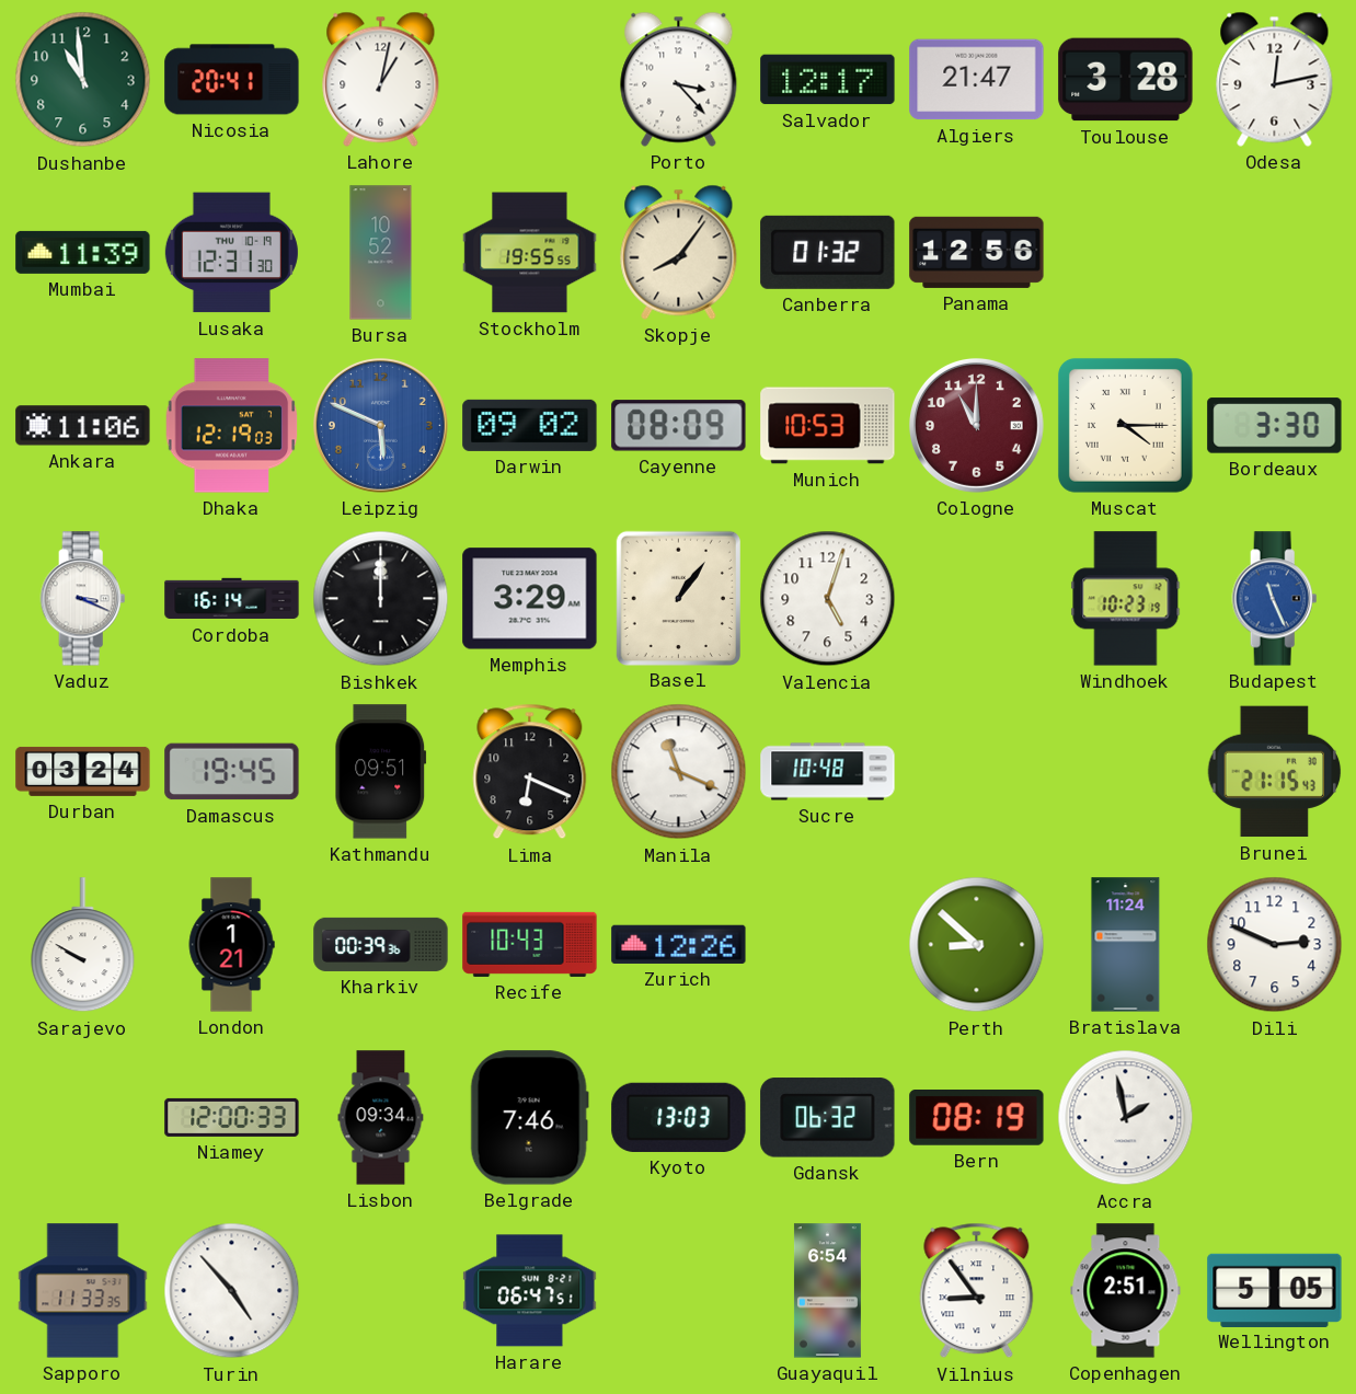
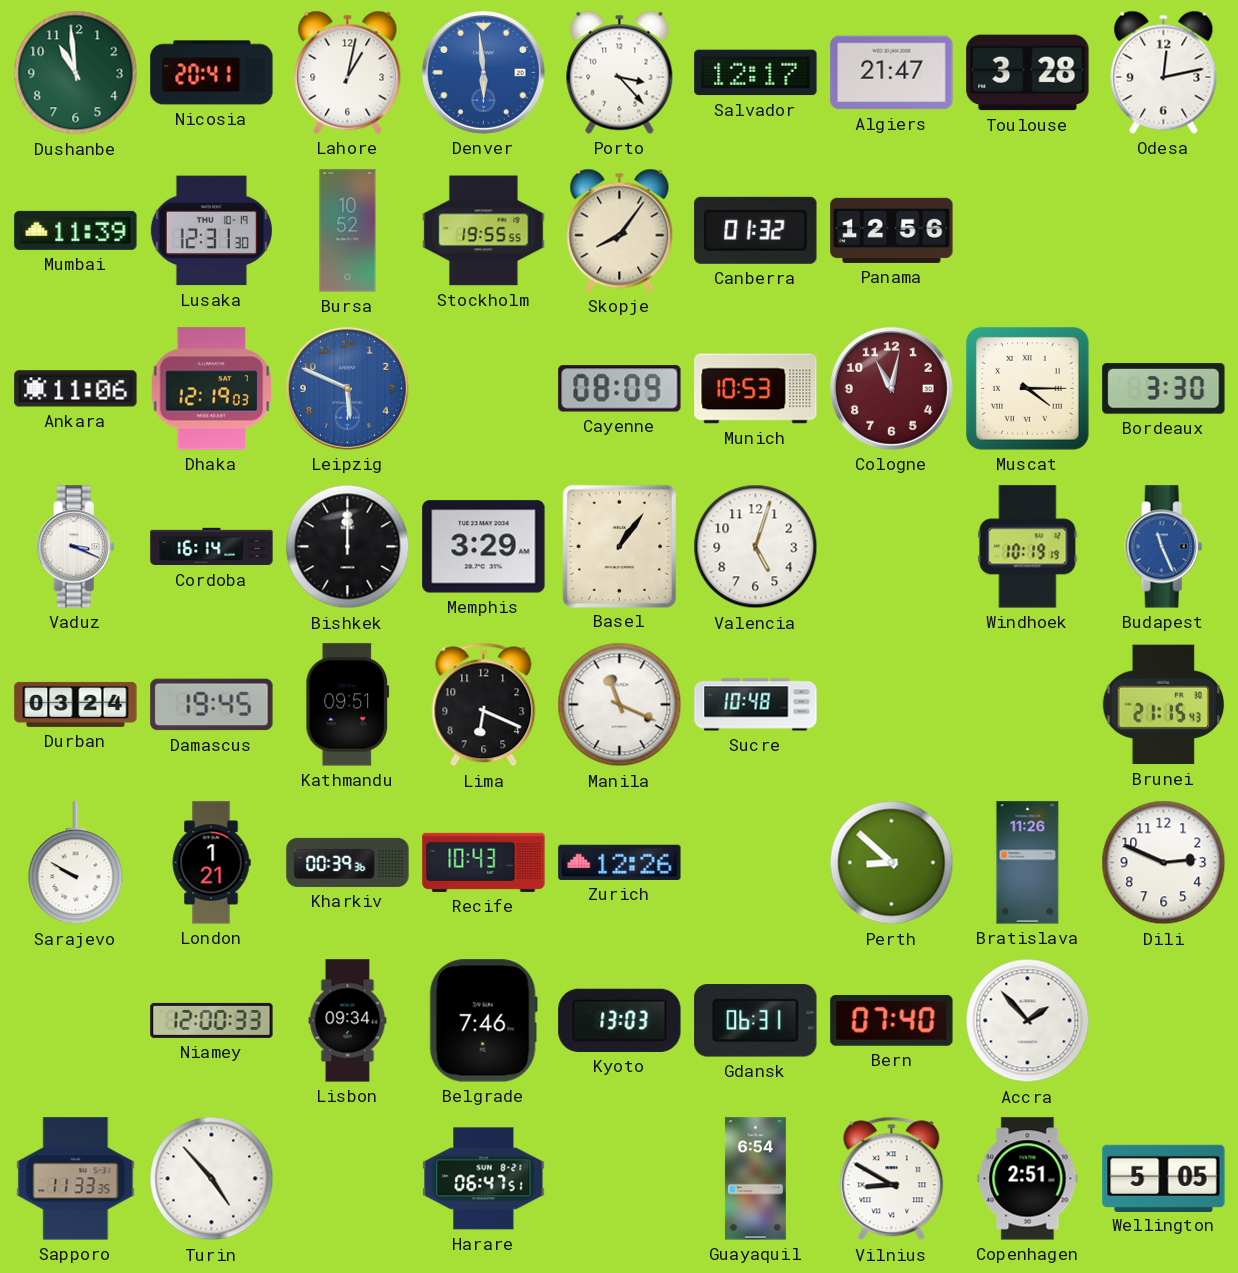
Denver: none -> 5:59
Darwin: 09:02 -> none
Cologne: 11:00 -> 11:02
Windhoek: 10:23 -> 10:19
Bratislava: 11:24 -> 11:26
Gdansk: 06:32 -> 06:31
Bern: 08:19 -> 07:40
Accra: 1:58 -> 1:53
Vilnius: 8:54 -> 8:50
